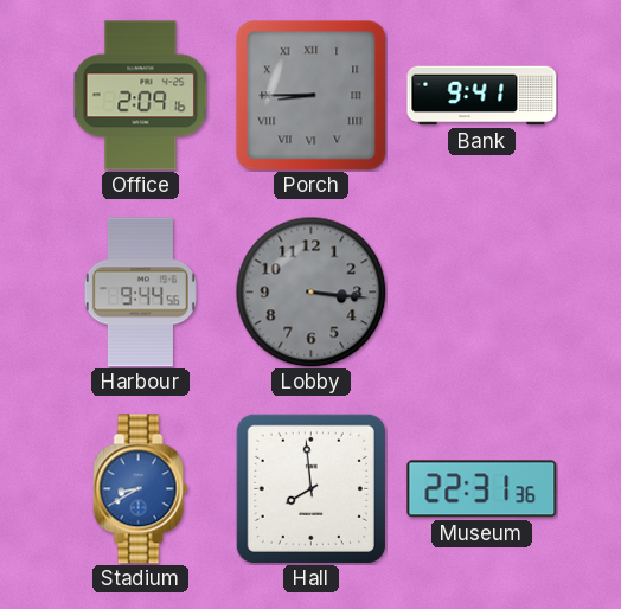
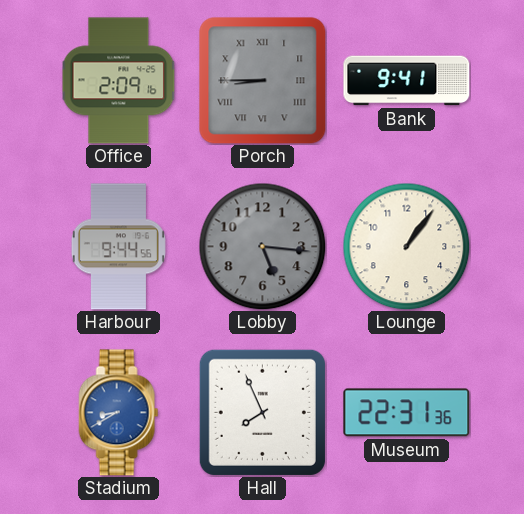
Lobby: 3:16 -> 5:16
Lounge: none -> 1:06
Hall: 7:59 -> 7:56
